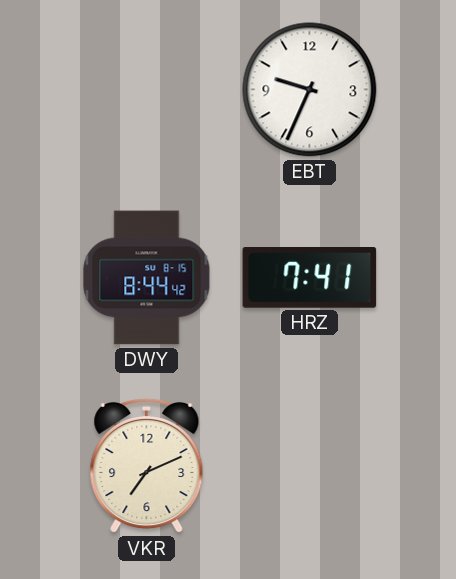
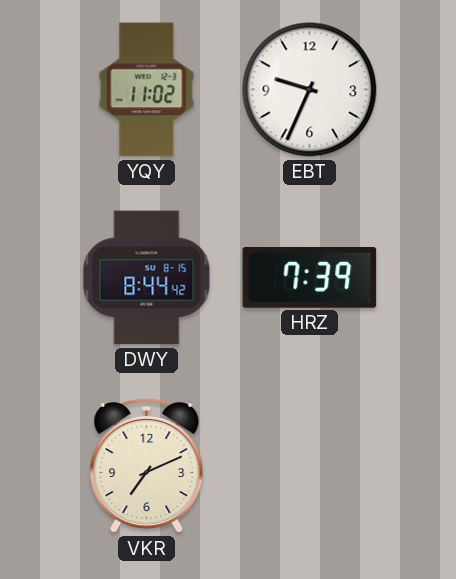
YQY: none -> 11:02
HRZ: 7:41 -> 7:39
